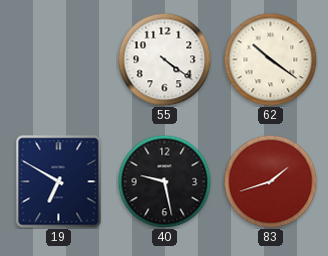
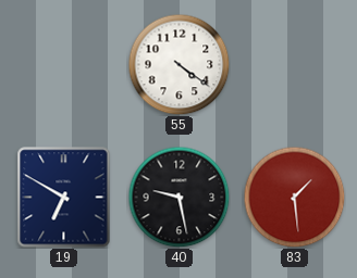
62: 10:21 -> none
83: 1:42 -> 1:29
